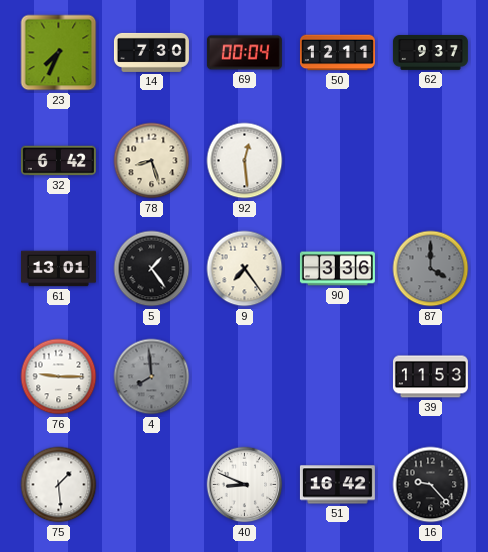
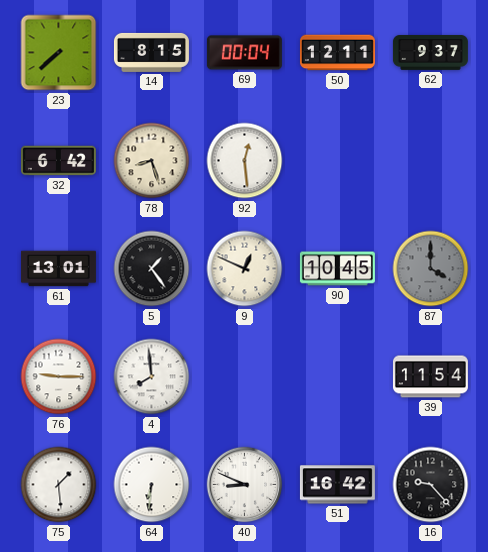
23: 7:34 -> 7:38
14: 7:30 -> 8:15
9: 7:24 -> 12:49
90: 3:36 -> 10:45
4 dial: grey -> white
39: 11:53 -> 11:54
64: none -> 6:31
